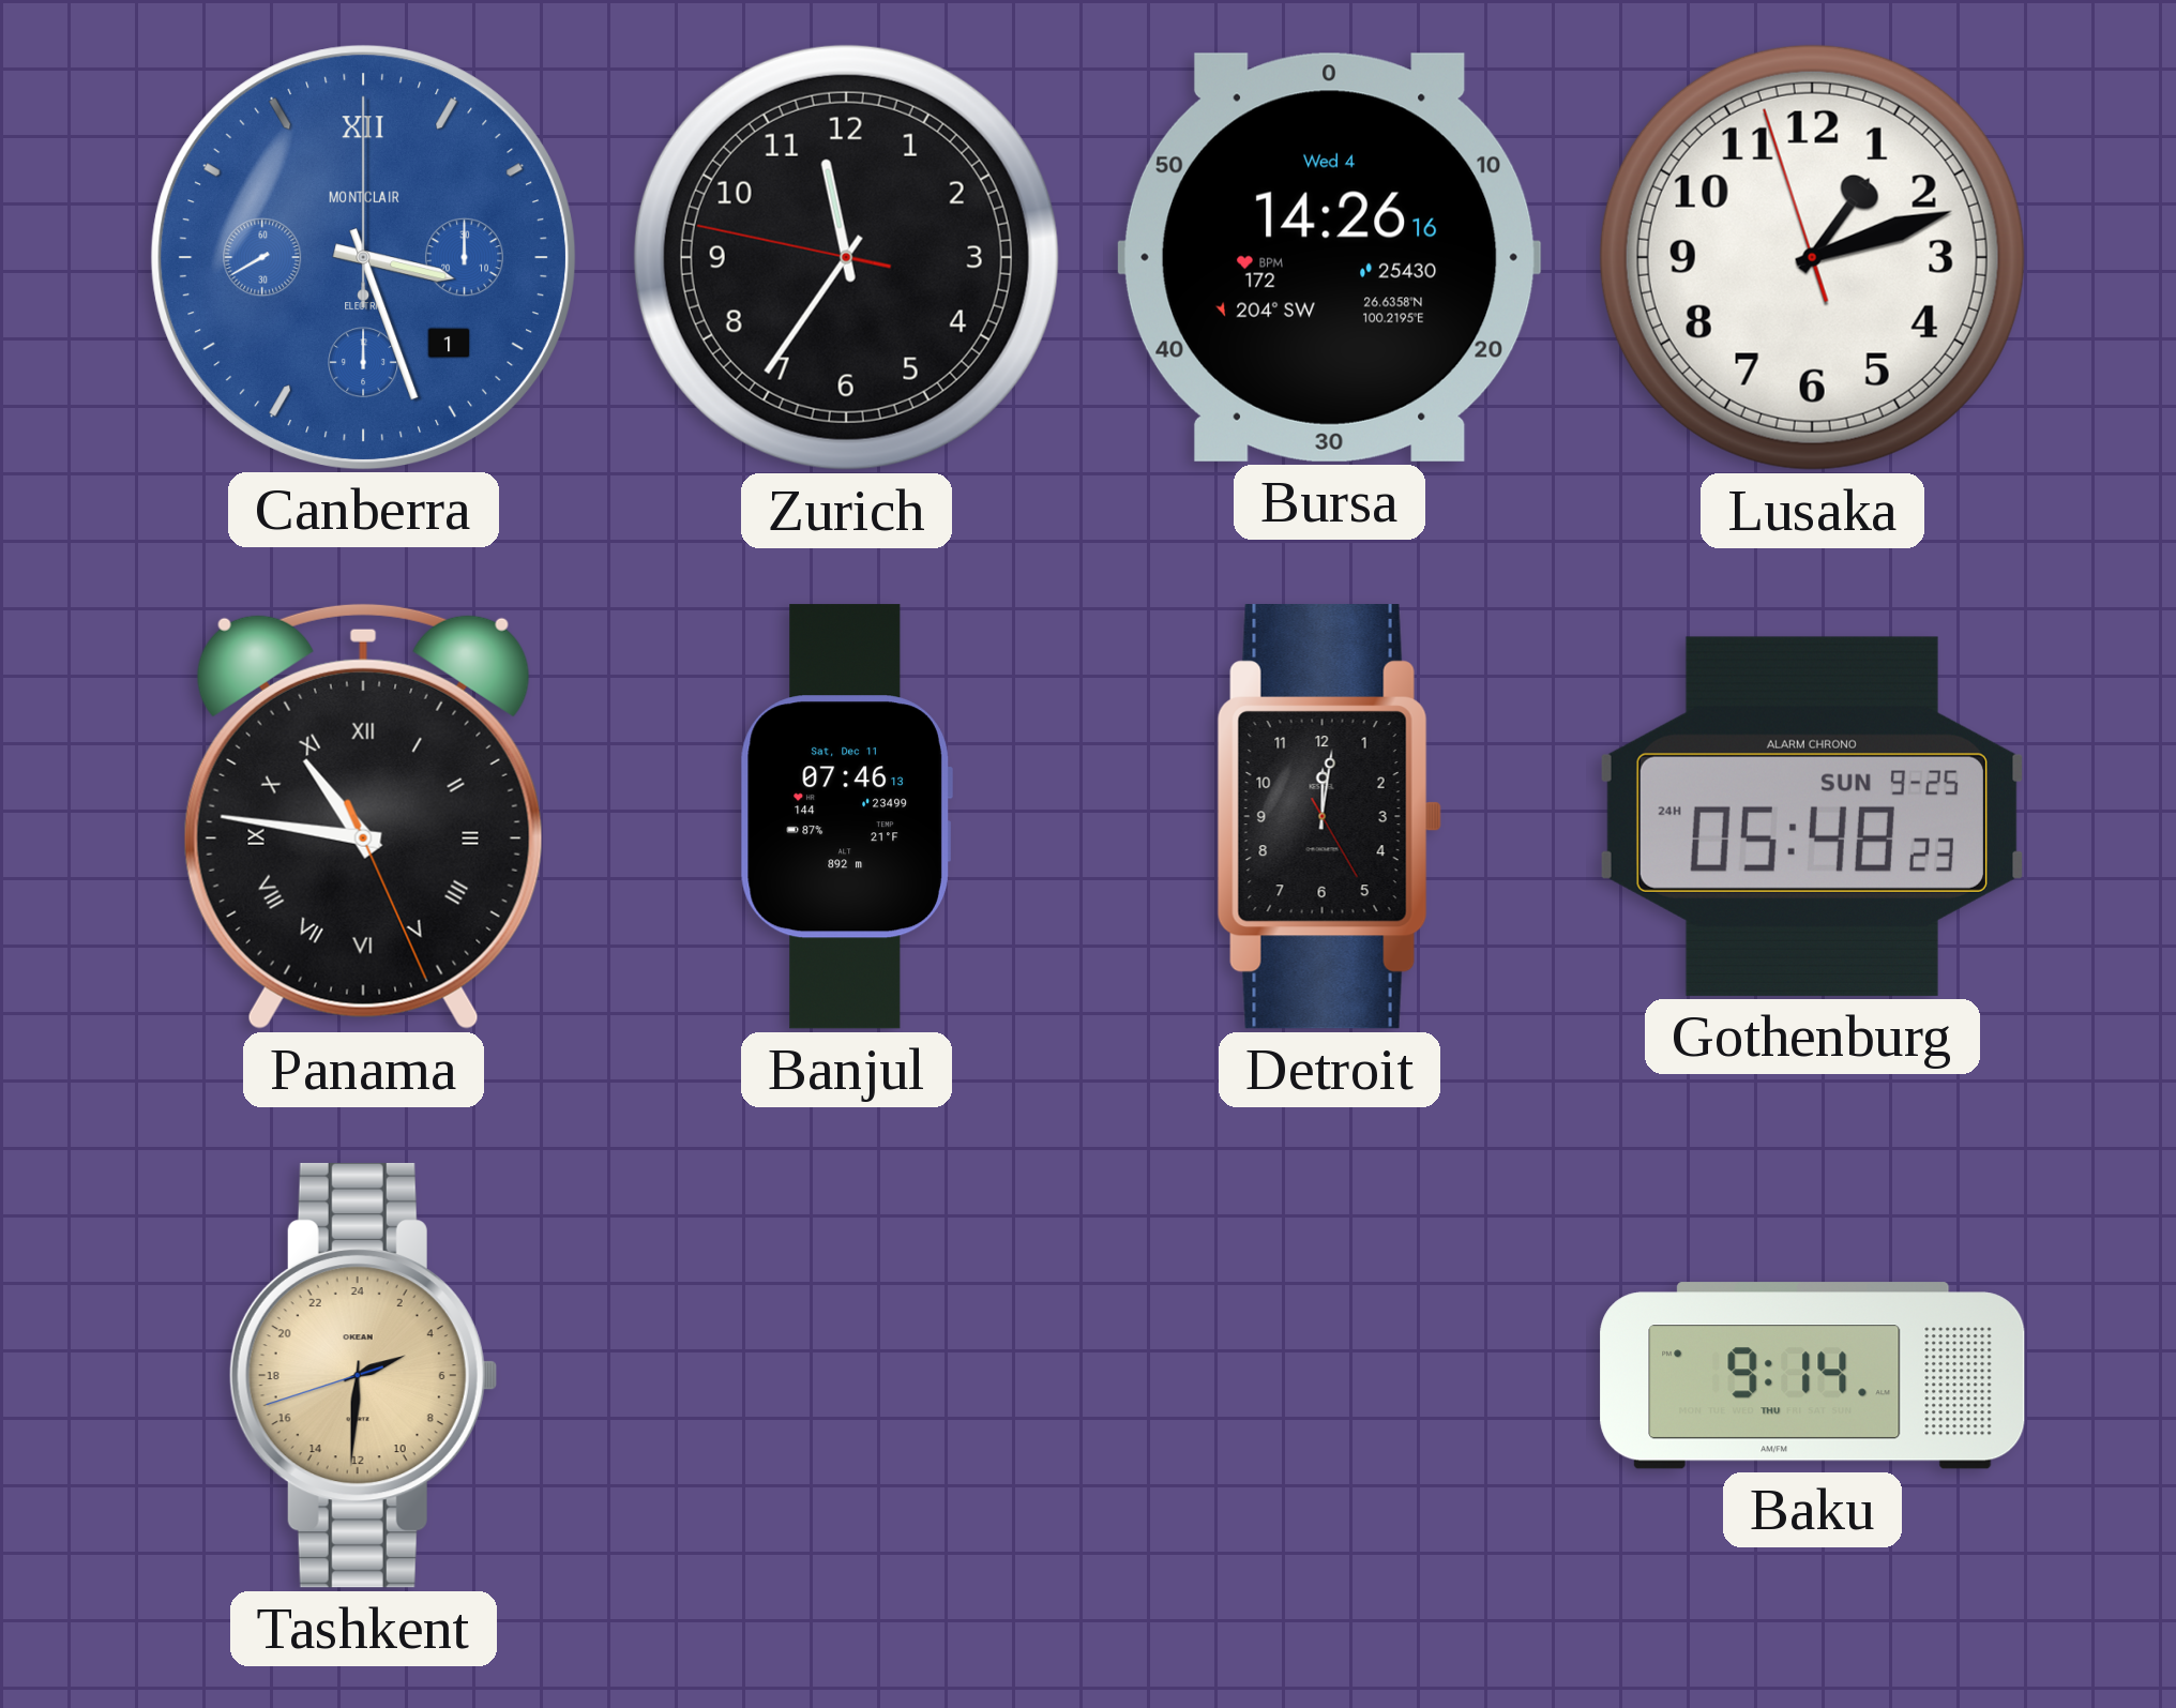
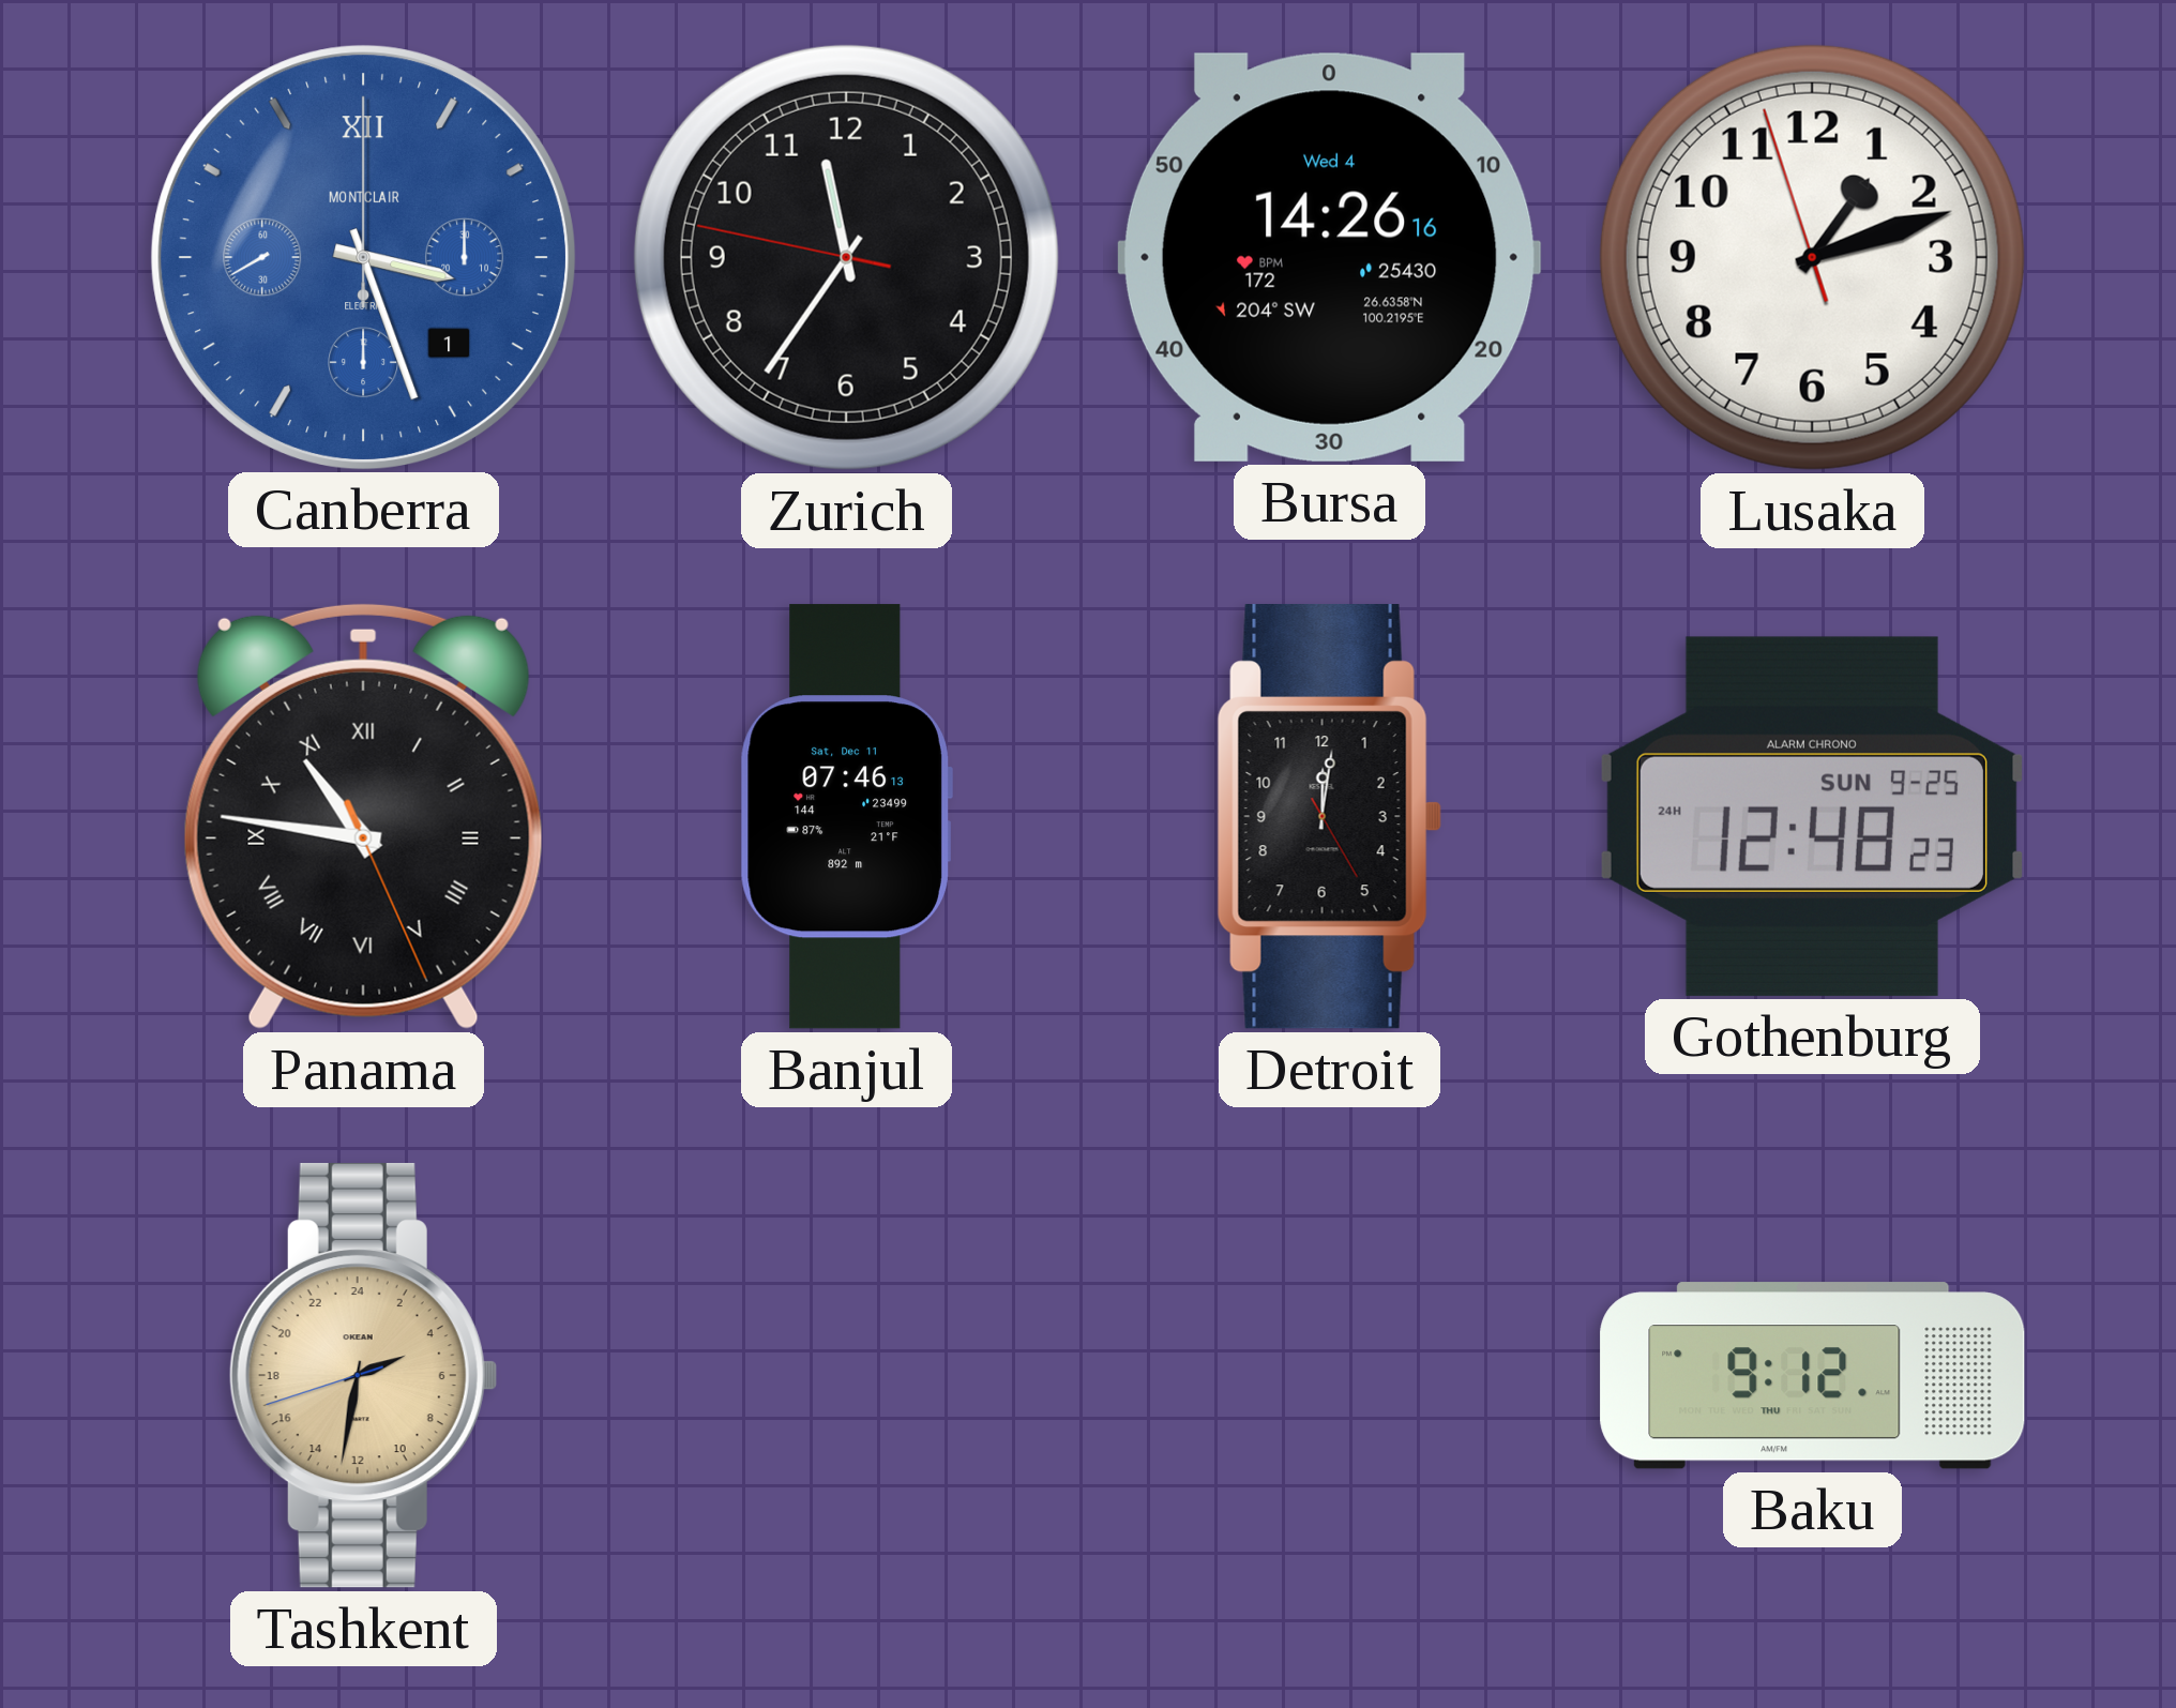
Gothenburg: 05:48 -> 12:48
Tashkent: 4:30 -> 4:31
Baku: 9:14 -> 9:12
